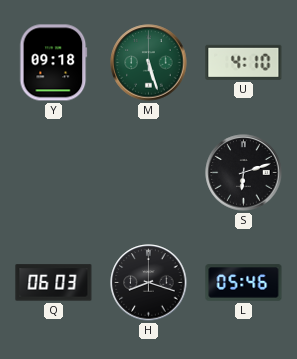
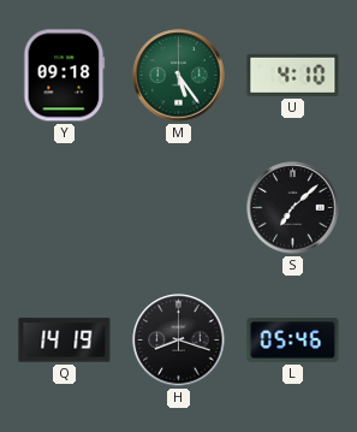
M: 5:27 -> 5:24
S: 6:12 -> 7:08
Q: 06:03 -> 14:19
